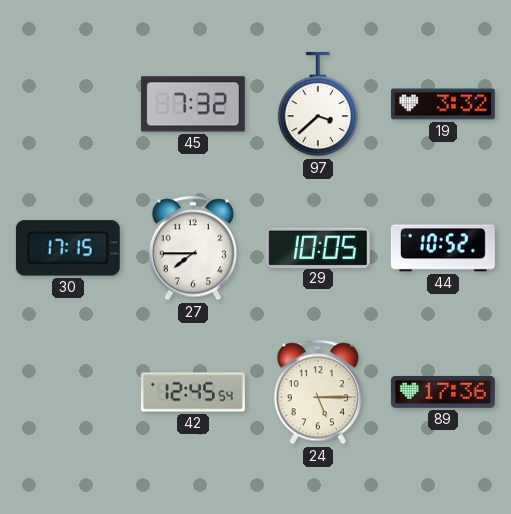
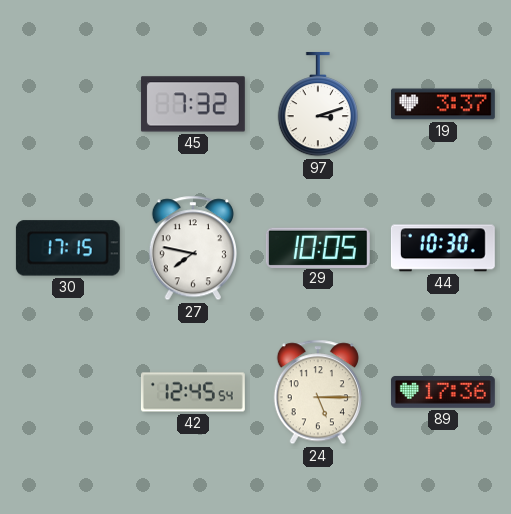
97: 3:38 -> 3:12
19: 3:32 -> 3:37
27: 7:45 -> 7:47
44: 10:52 -> 10:30
